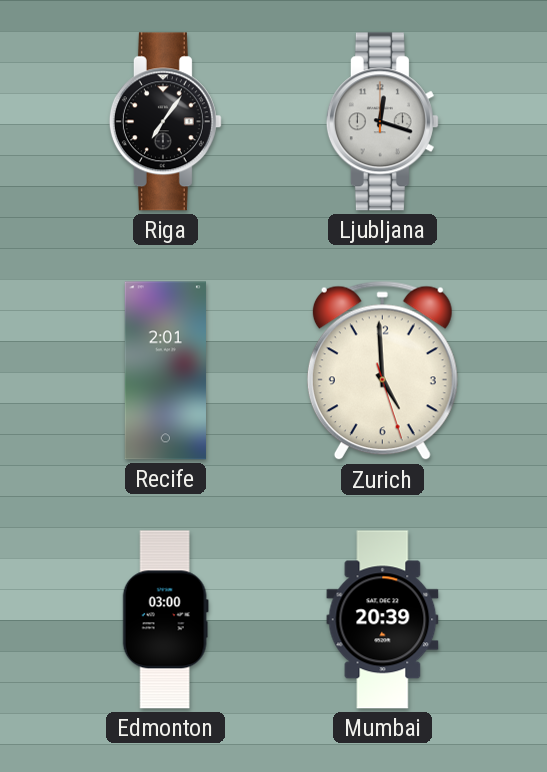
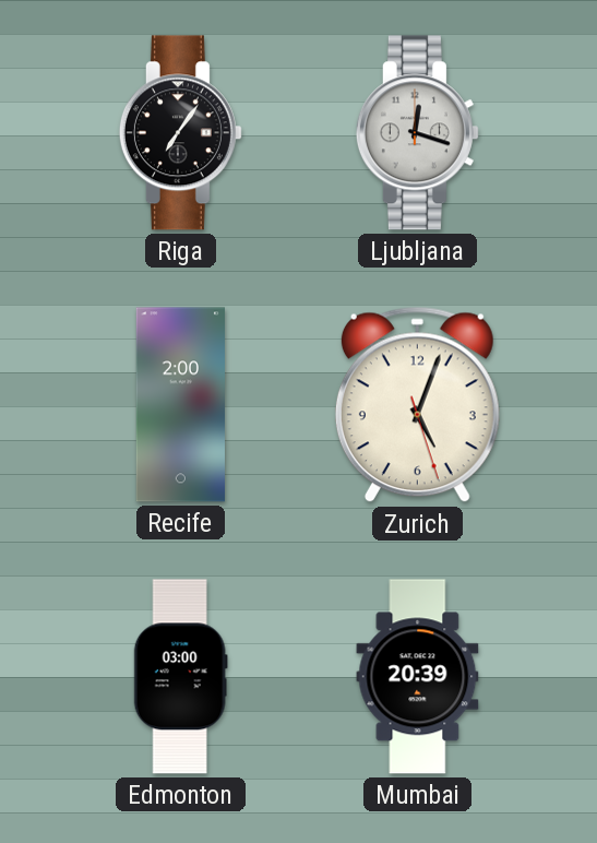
Recife: 2:01 -> 2:00
Zurich: 4:59 -> 5:03
